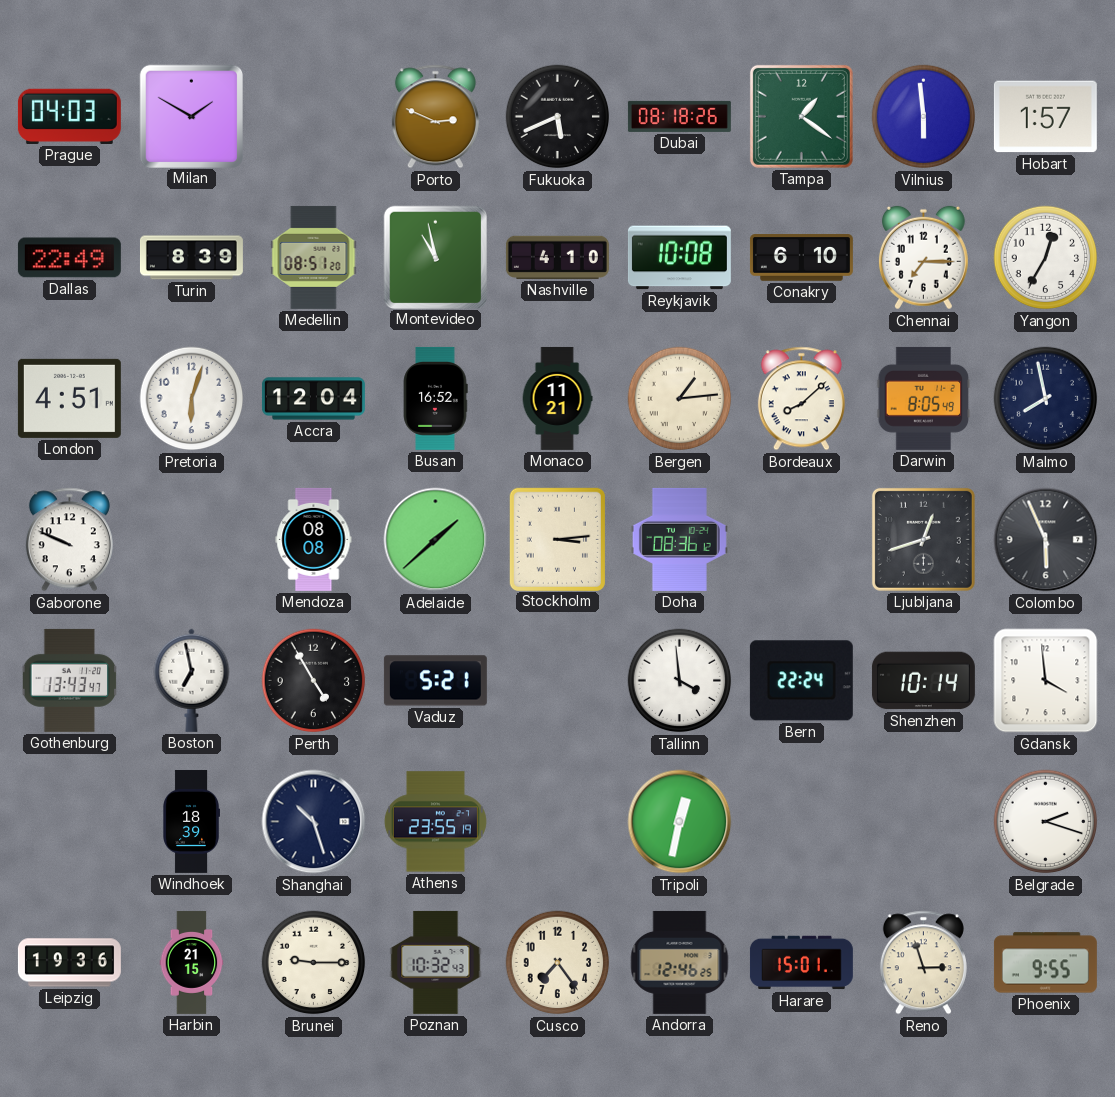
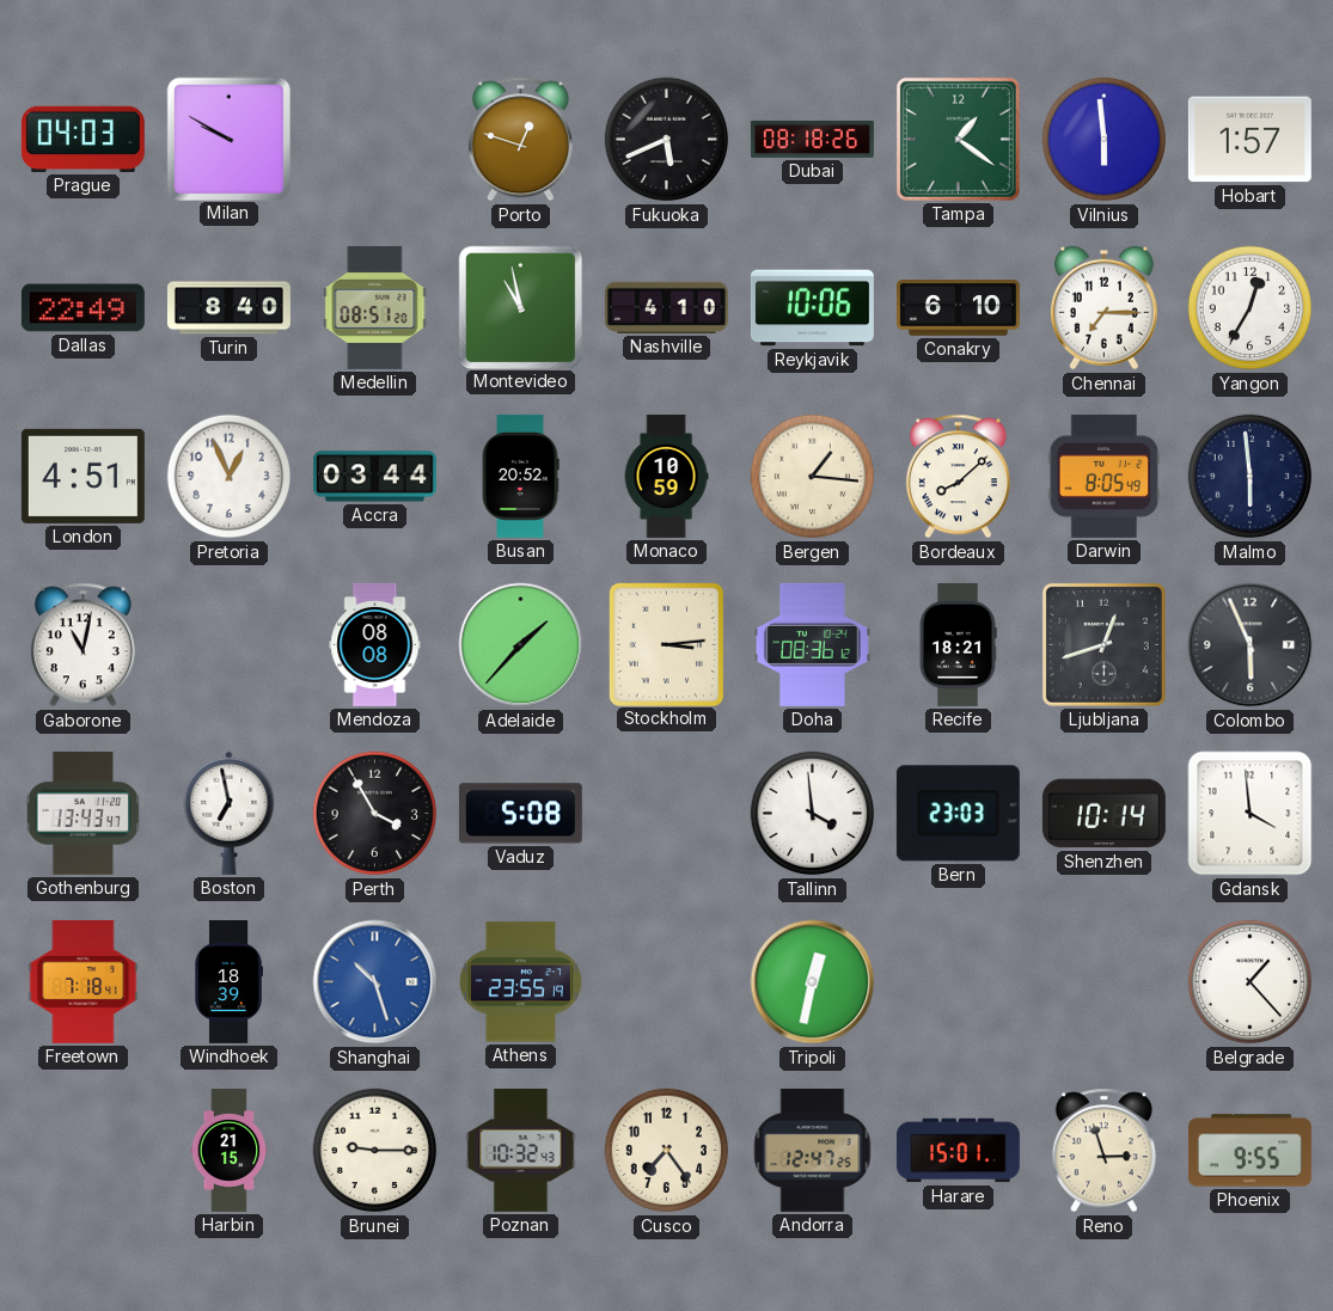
Milan: 1:50 -> 9:50
Porto: 2:49 -> 12:48
Turin: 8:39 -> 8:40
Reykjavik: 10:08 -> 10:06
Pretoria: 6:03 -> 12:56
Accra: 12:04 -> 03:44
Busan: 16:52 -> 20:52
Monaco: 11:21 -> 10:59
Bergen: 1:14 -> 1:16
Malmo: 7:58 -> 5:59
Gaborone: 9:49 -> 11:02
Adelaide: 1:38 -> 1:37
Recife: none -> 18:21
Perth: 4:55 -> 3:55
Vaduz: 5:21 -> 5:08
Bern: 22:24 -> 23:03
Freetown: none -> 7:18
Shanghai dial: navy -> blue
Belgrade: 2:18 -> 1:23
Leipzig: 19:36 -> none
Andorra: 12:46 -> 12:47
